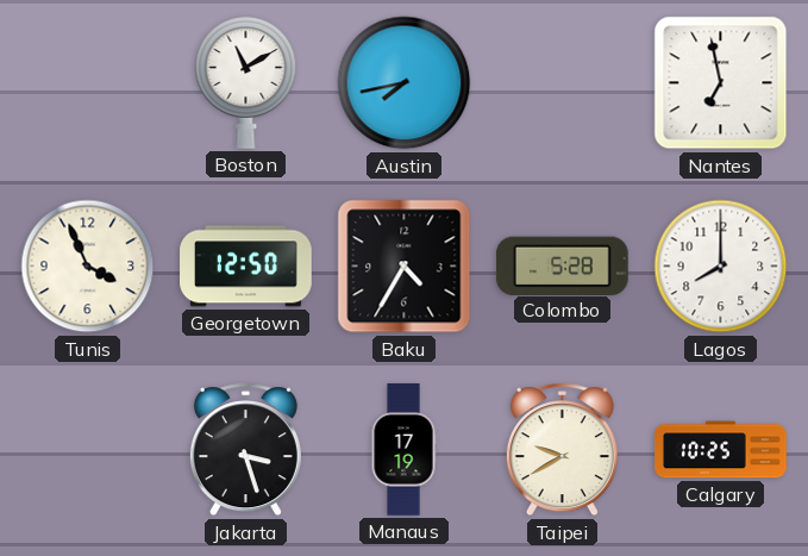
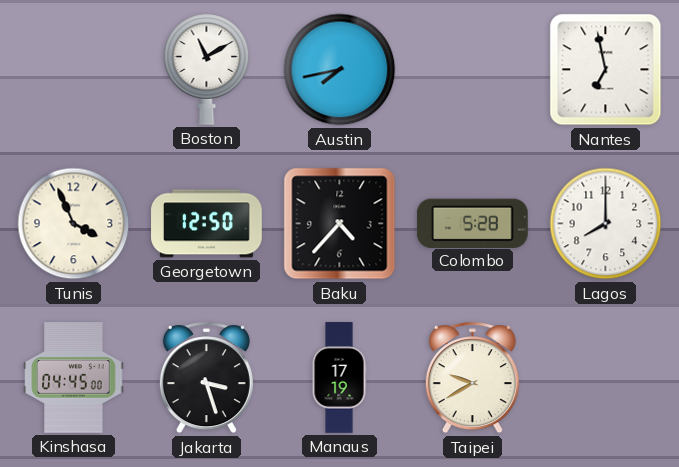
Baku: 4:35 -> 4:37
Kinshasa: none -> 04:45
Calgary: 10:25 -> none
